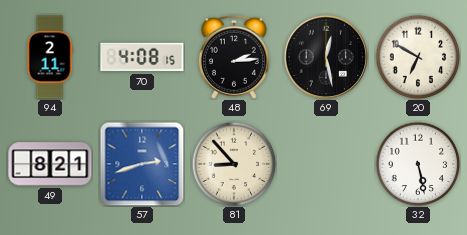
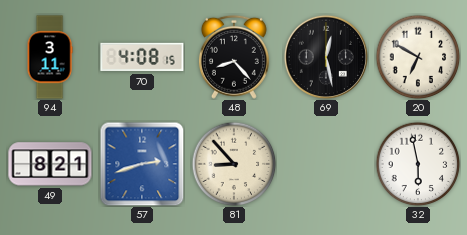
94: 2:11 -> 3:11
48: 2:14 -> 8:23
32: 5:28 -> 5:58
